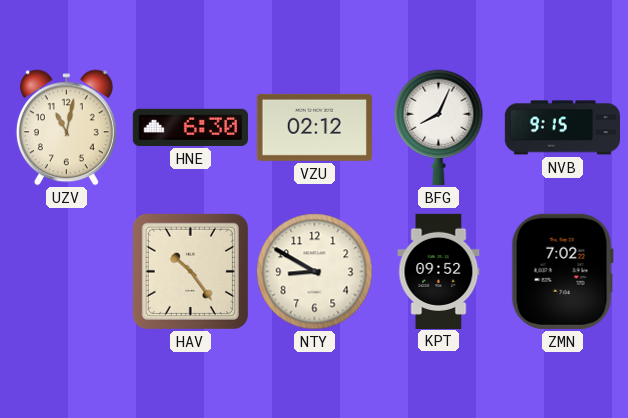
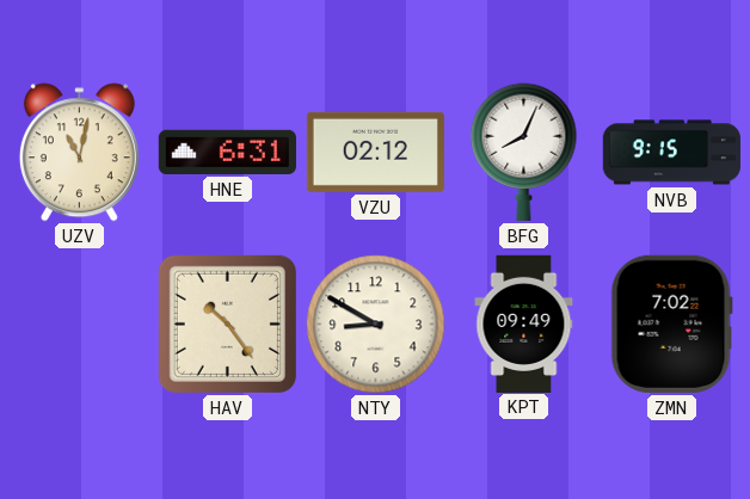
HNE: 6:30 -> 6:31
KPT: 09:52 -> 09:49
